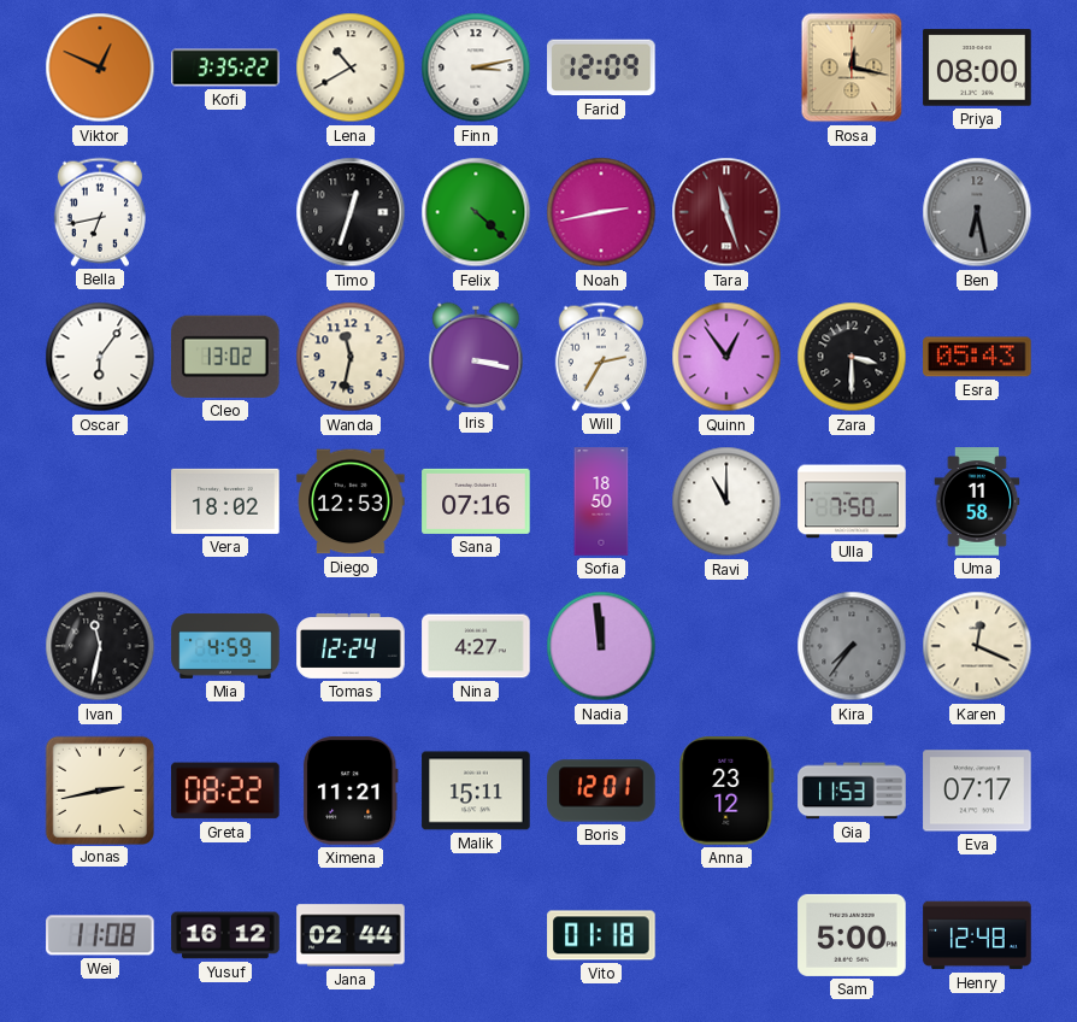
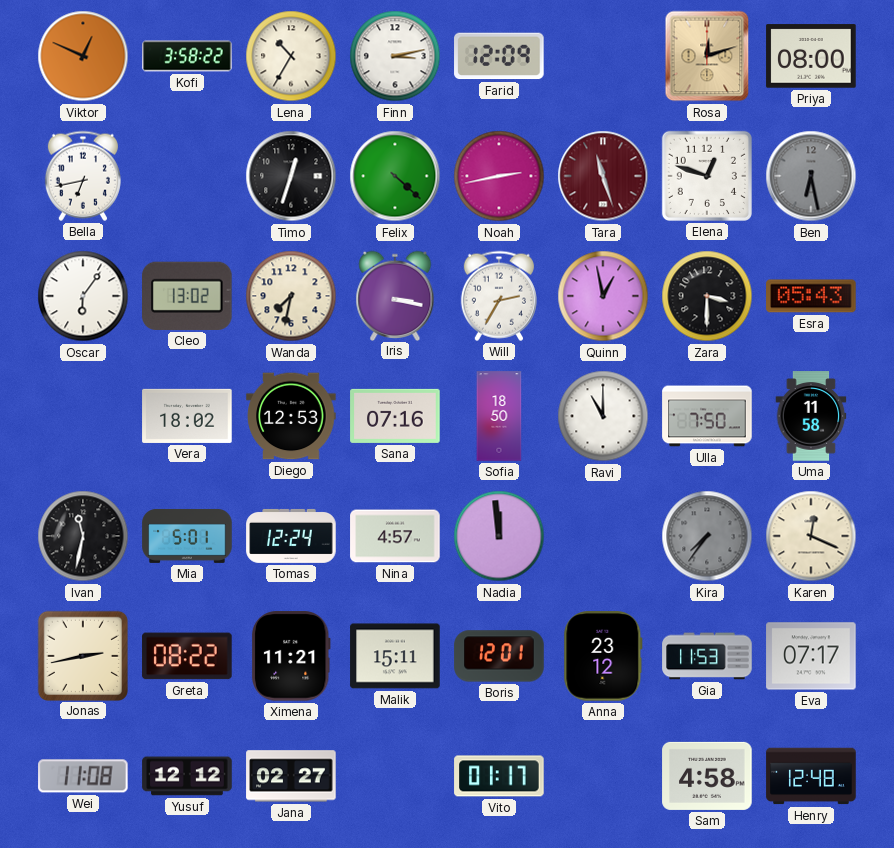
Kofi: 3:35 -> 3:58
Lena: 10:40 -> 10:35
Rosa: 12:17 -> 12:12
Elena: none -> 12:48
Wanda: 11:32 -> 7:32
Quinn: 12:54 -> 12:58
Mia: 4:59 -> 5:01
Nina: 4:27 -> 4:57
Yusuf: 16:12 -> 12:12
Jana: 02:44 -> 02:27
Vito: 01:18 -> 01:17
Sam: 5:00 -> 4:58
